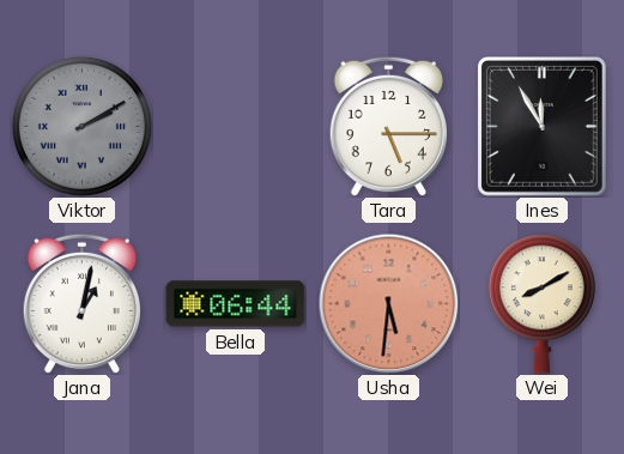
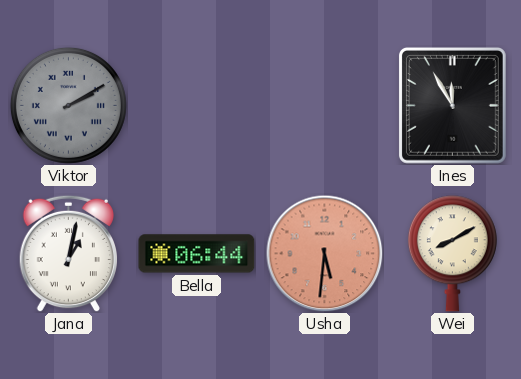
Tara: 5:15 -> none
